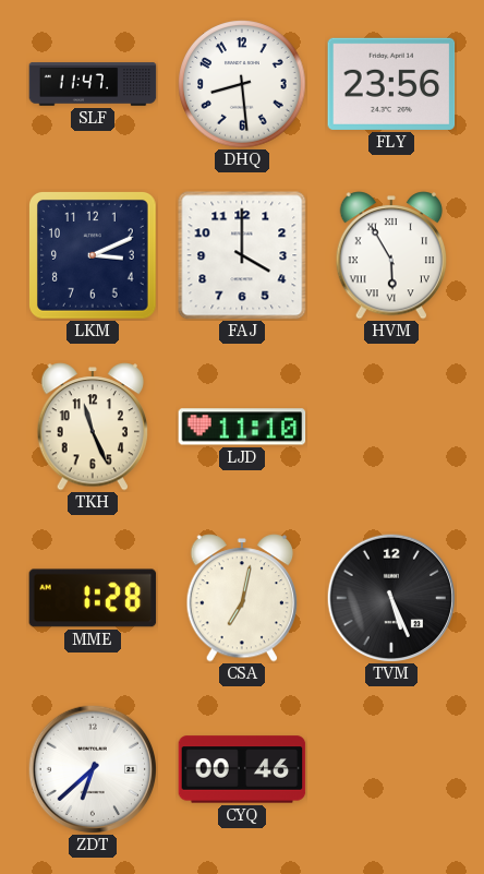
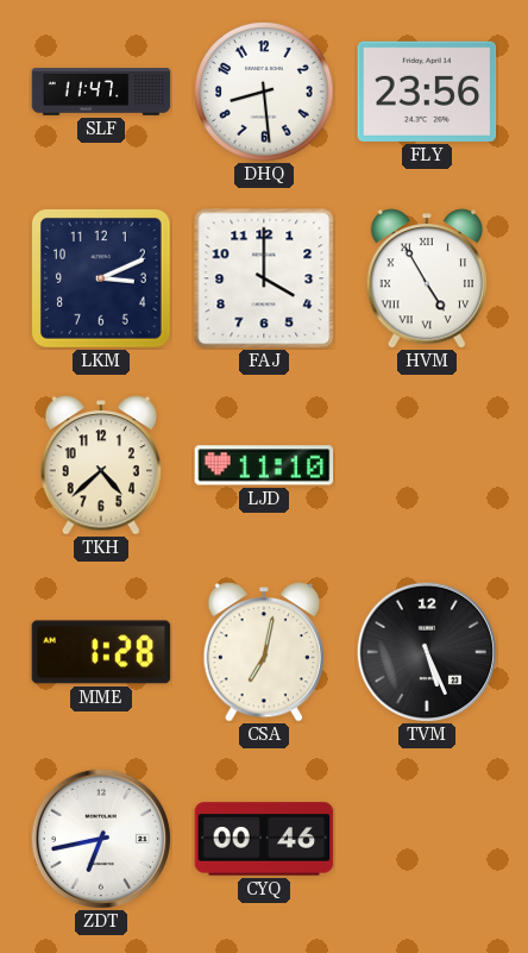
HVM: 5:55 -> 4:55
TKH: 11:26 -> 4:38
ZDT: 6:38 -> 6:43
